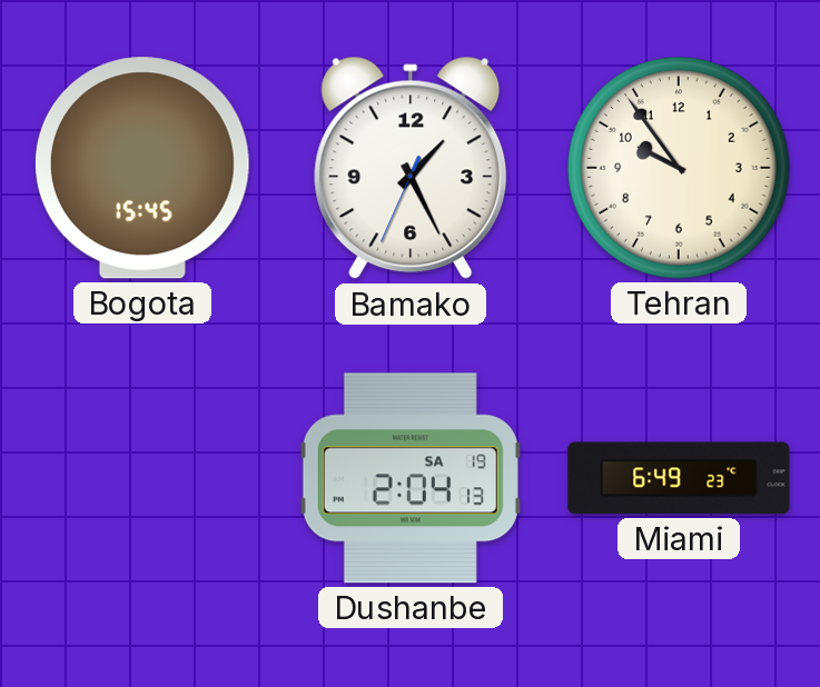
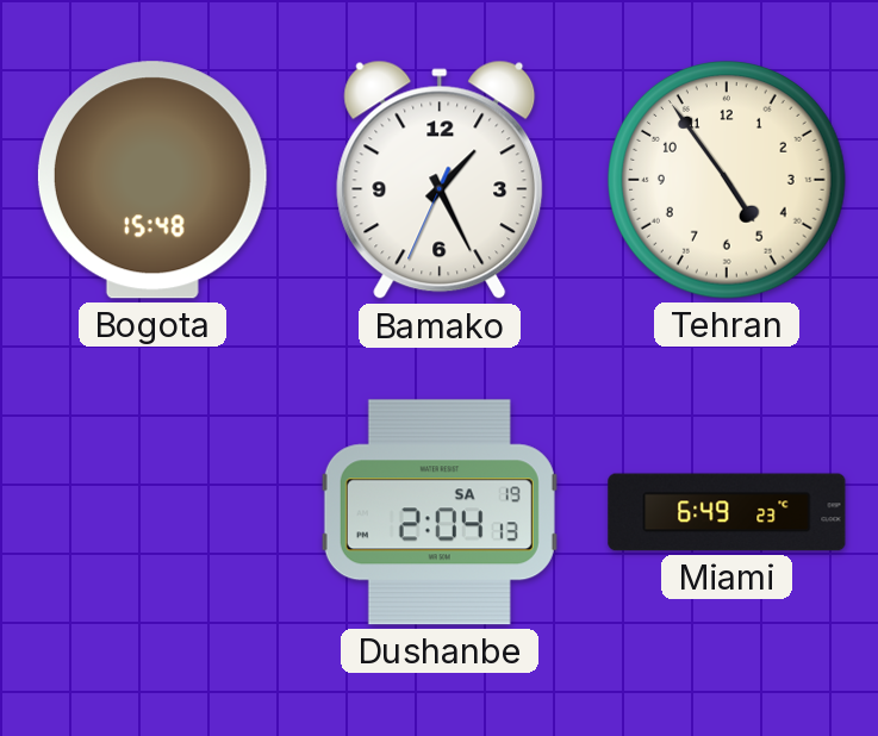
Bogota: 15:45 -> 15:48
Tehran: 9:54 -> 4:54
